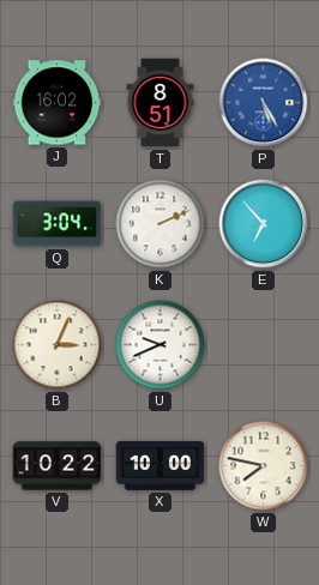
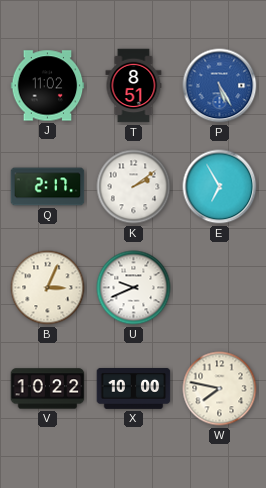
J: 16:02 -> 11:02
Q: 3:04 -> 2:17
K: 2:11 -> 2:09
E: 6:53 -> 6:55
